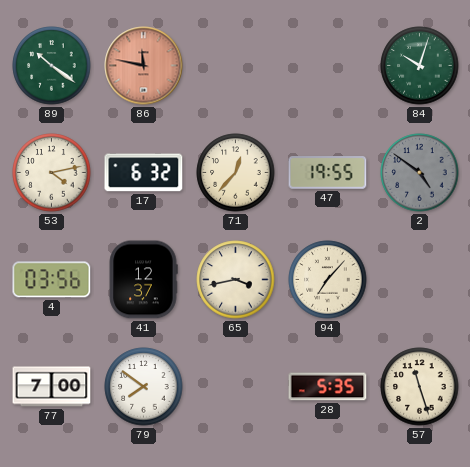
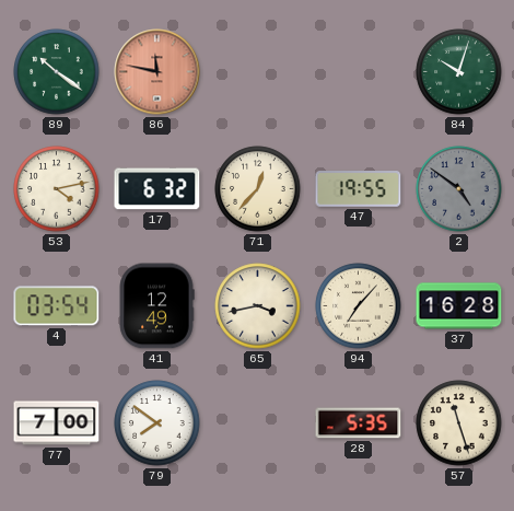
4: 03:56 -> 03:54
41: 12:37 -> 12:49
37: none -> 16:28
